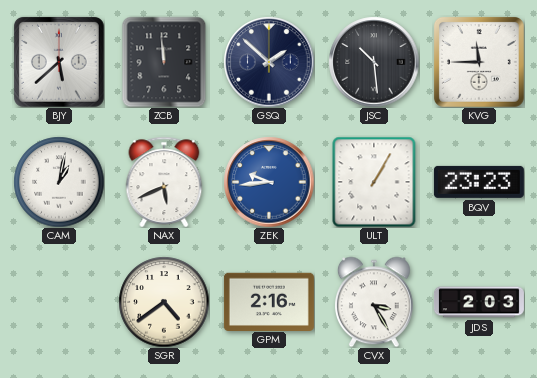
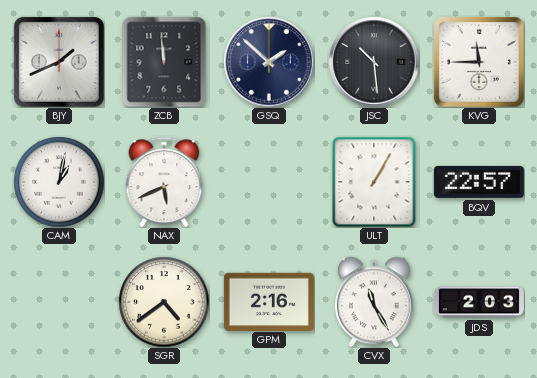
BJY: 5:38 -> 1:41
ZEK: 9:44 -> none
BQV: 23:23 -> 22:57
CVX: 3:25 -> 11:25
